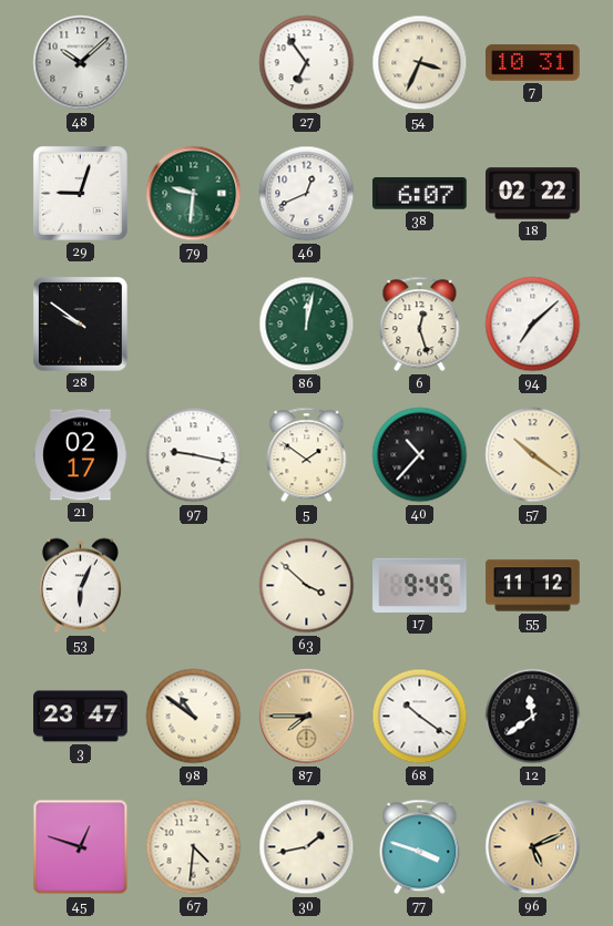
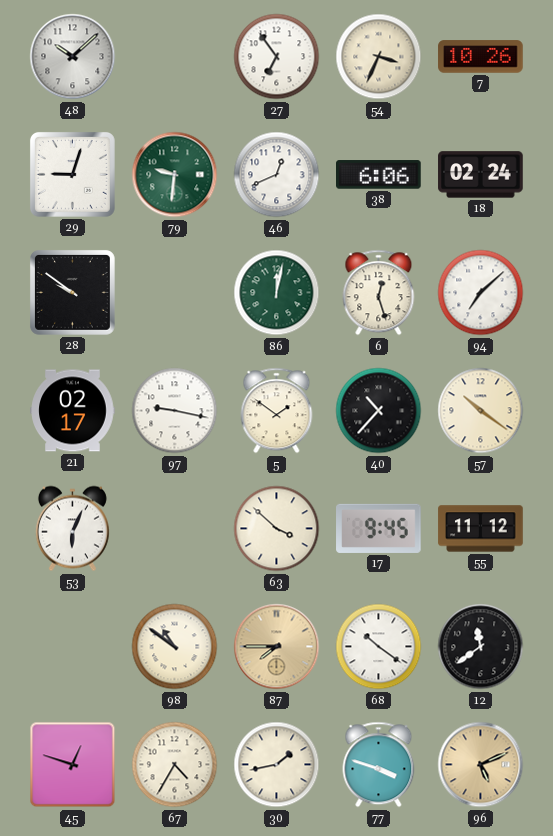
7: 10:31 -> 10:26
38: 6:07 -> 6:06
18: 02:22 -> 02:24
3: 23:47 -> none
67: 4:31 -> 4:35
